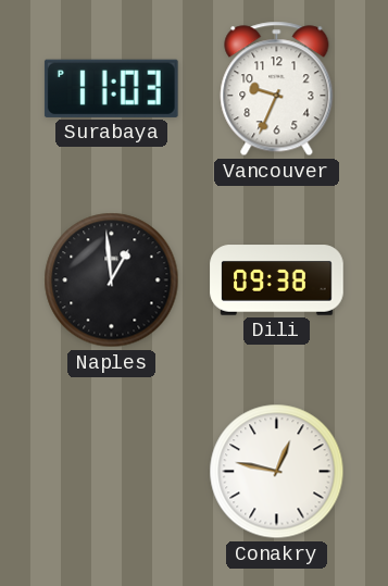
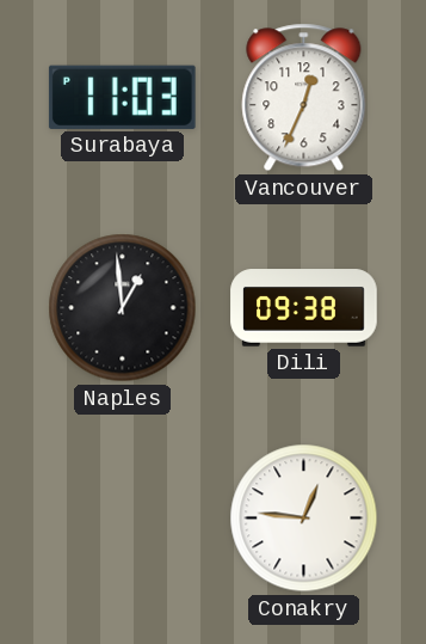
Vancouver: 9:34 -> 12:34
Conakry: 12:47 -> 12:46
